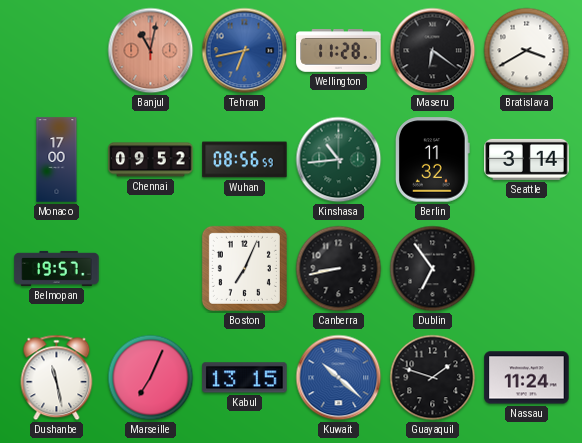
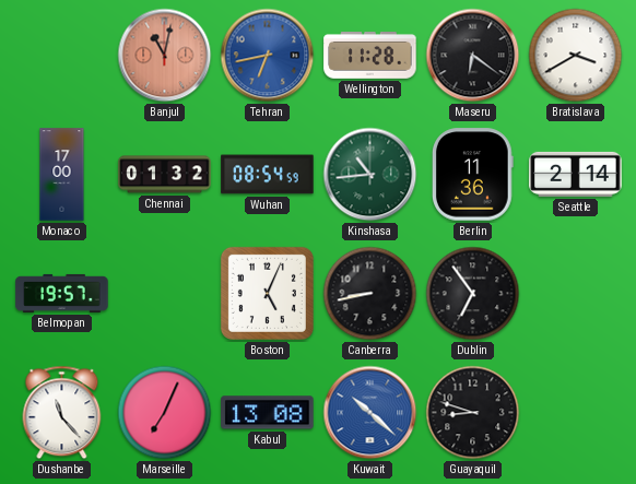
Chennai: 09:52 -> 01:32
Wuhan: 08:56 -> 08:54
Berlin: 11:32 -> 11:36
Seattle: 3:14 -> 2:14
Boston: 7:04 -> 5:04
Dushanbe: 11:28 -> 11:23
Kabul: 13:15 -> 13:08
Guayaquil: 1:48 -> 8:48
Nassau: 11:24 -> none
